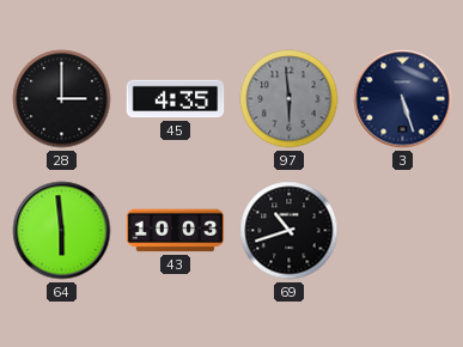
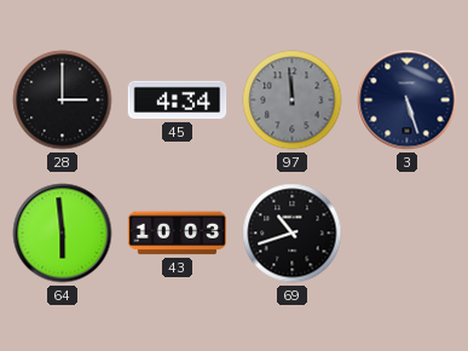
45: 4:35 -> 4:34
97: 5:59 -> 11:59
